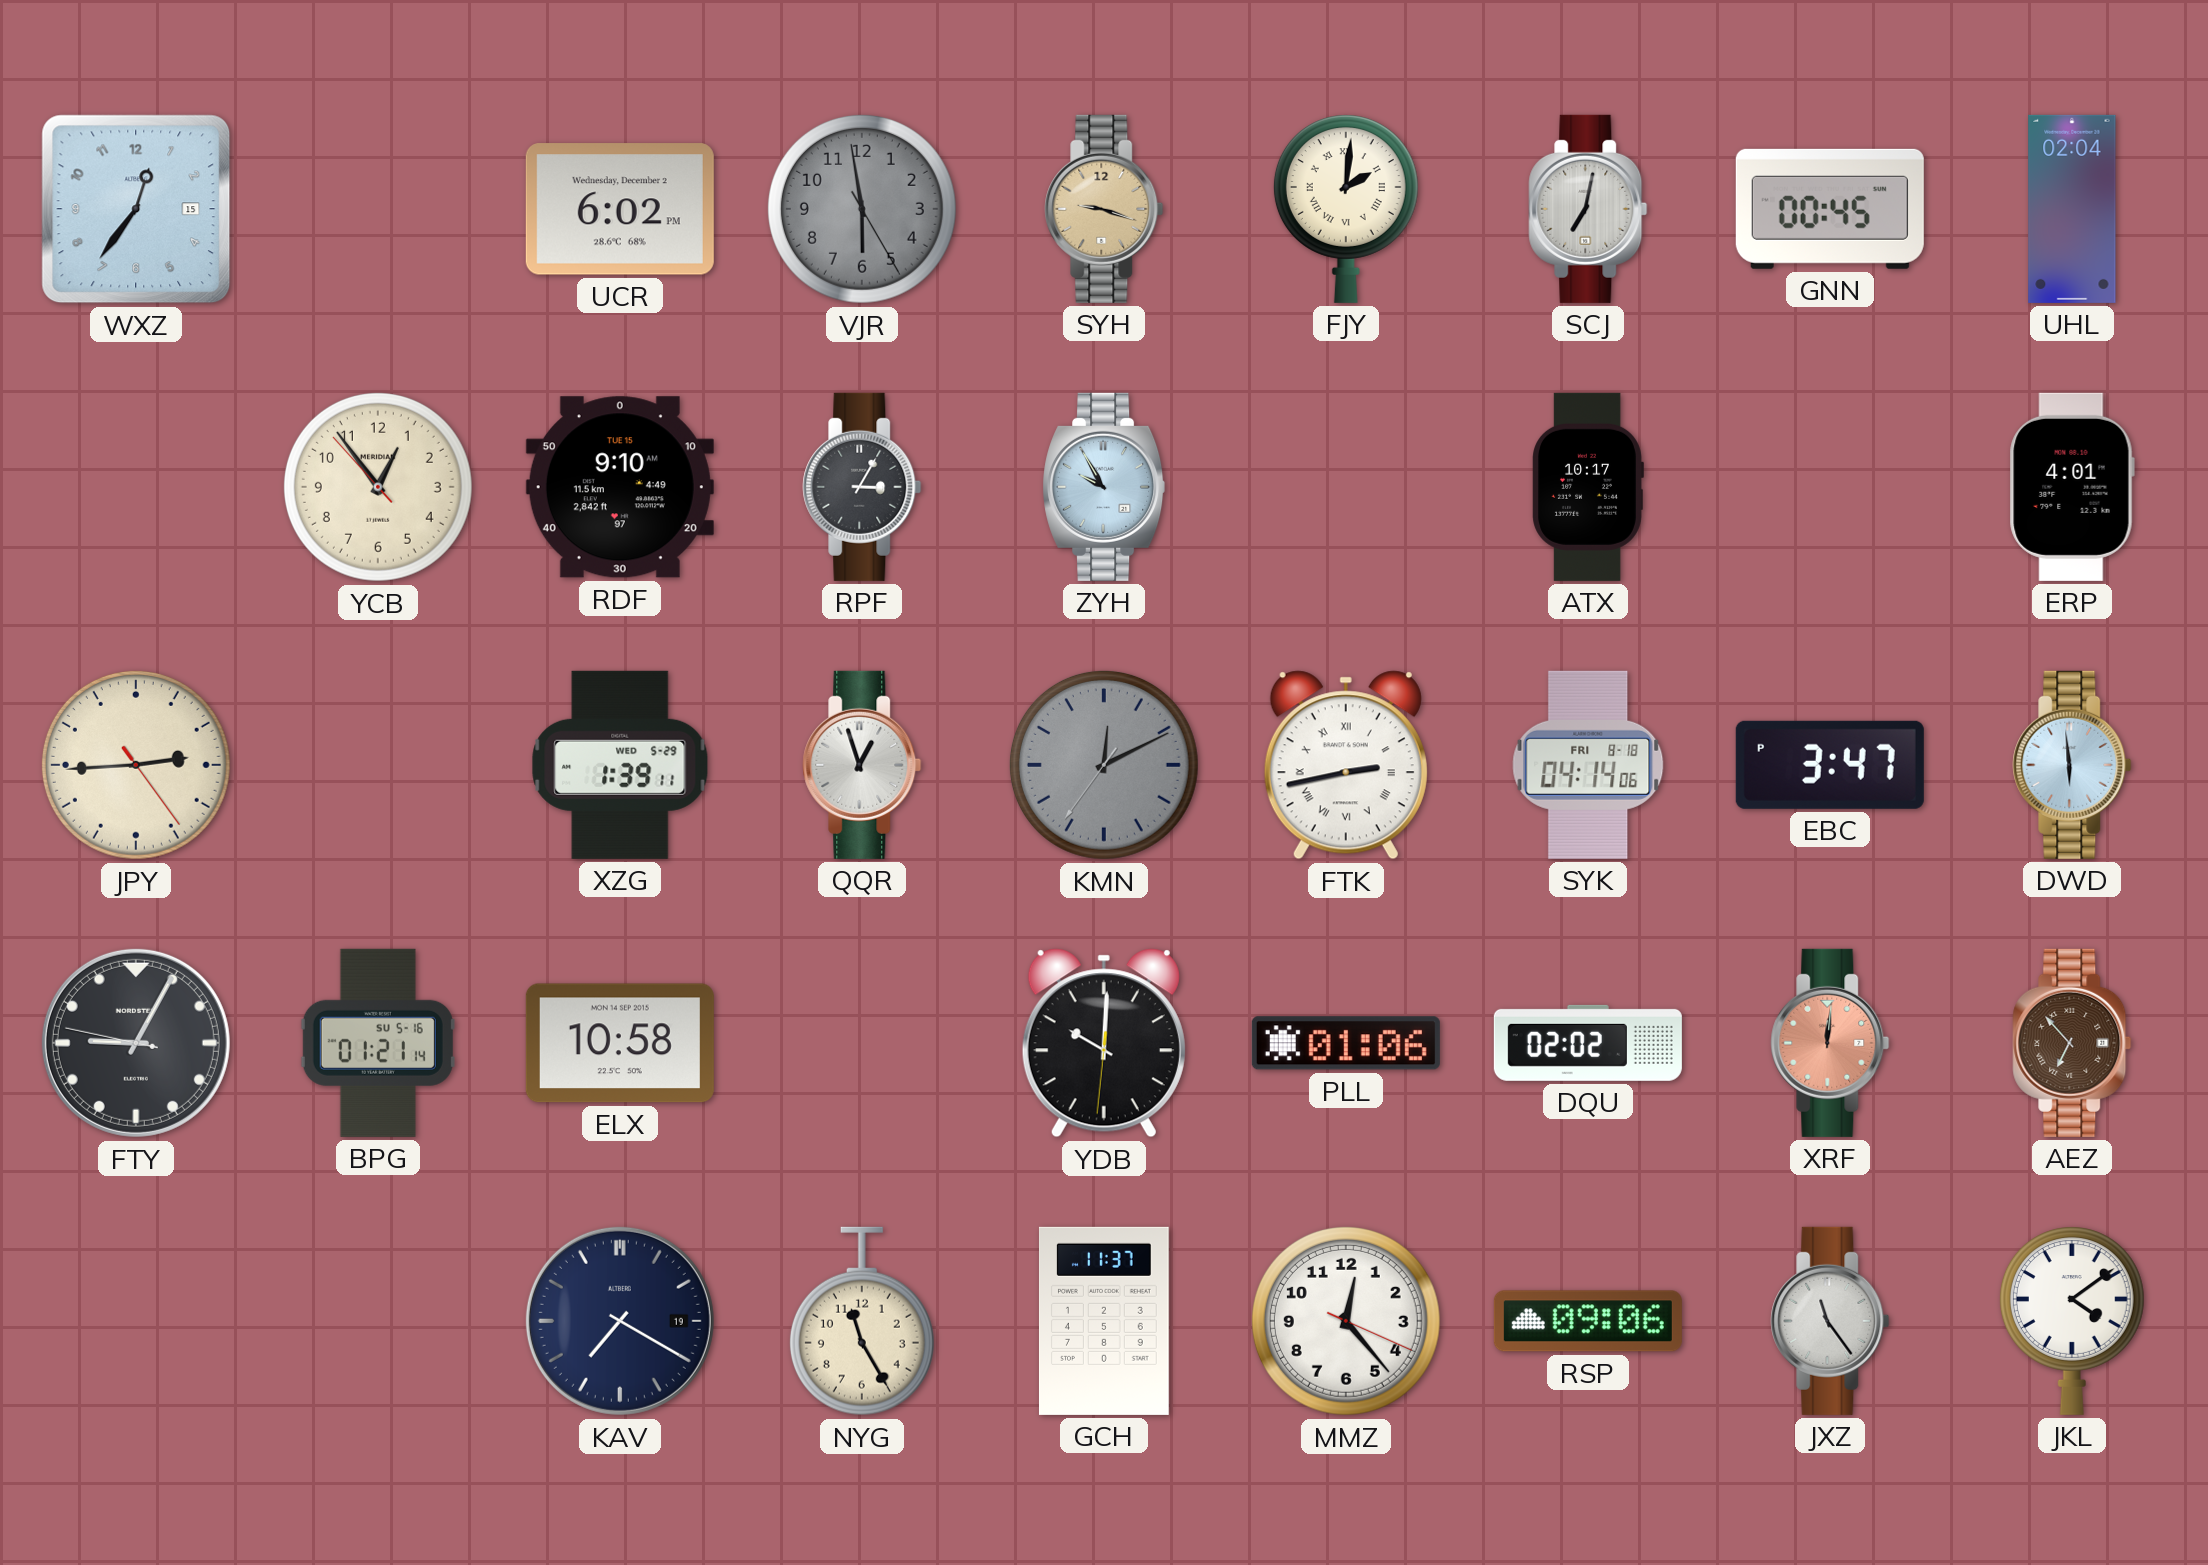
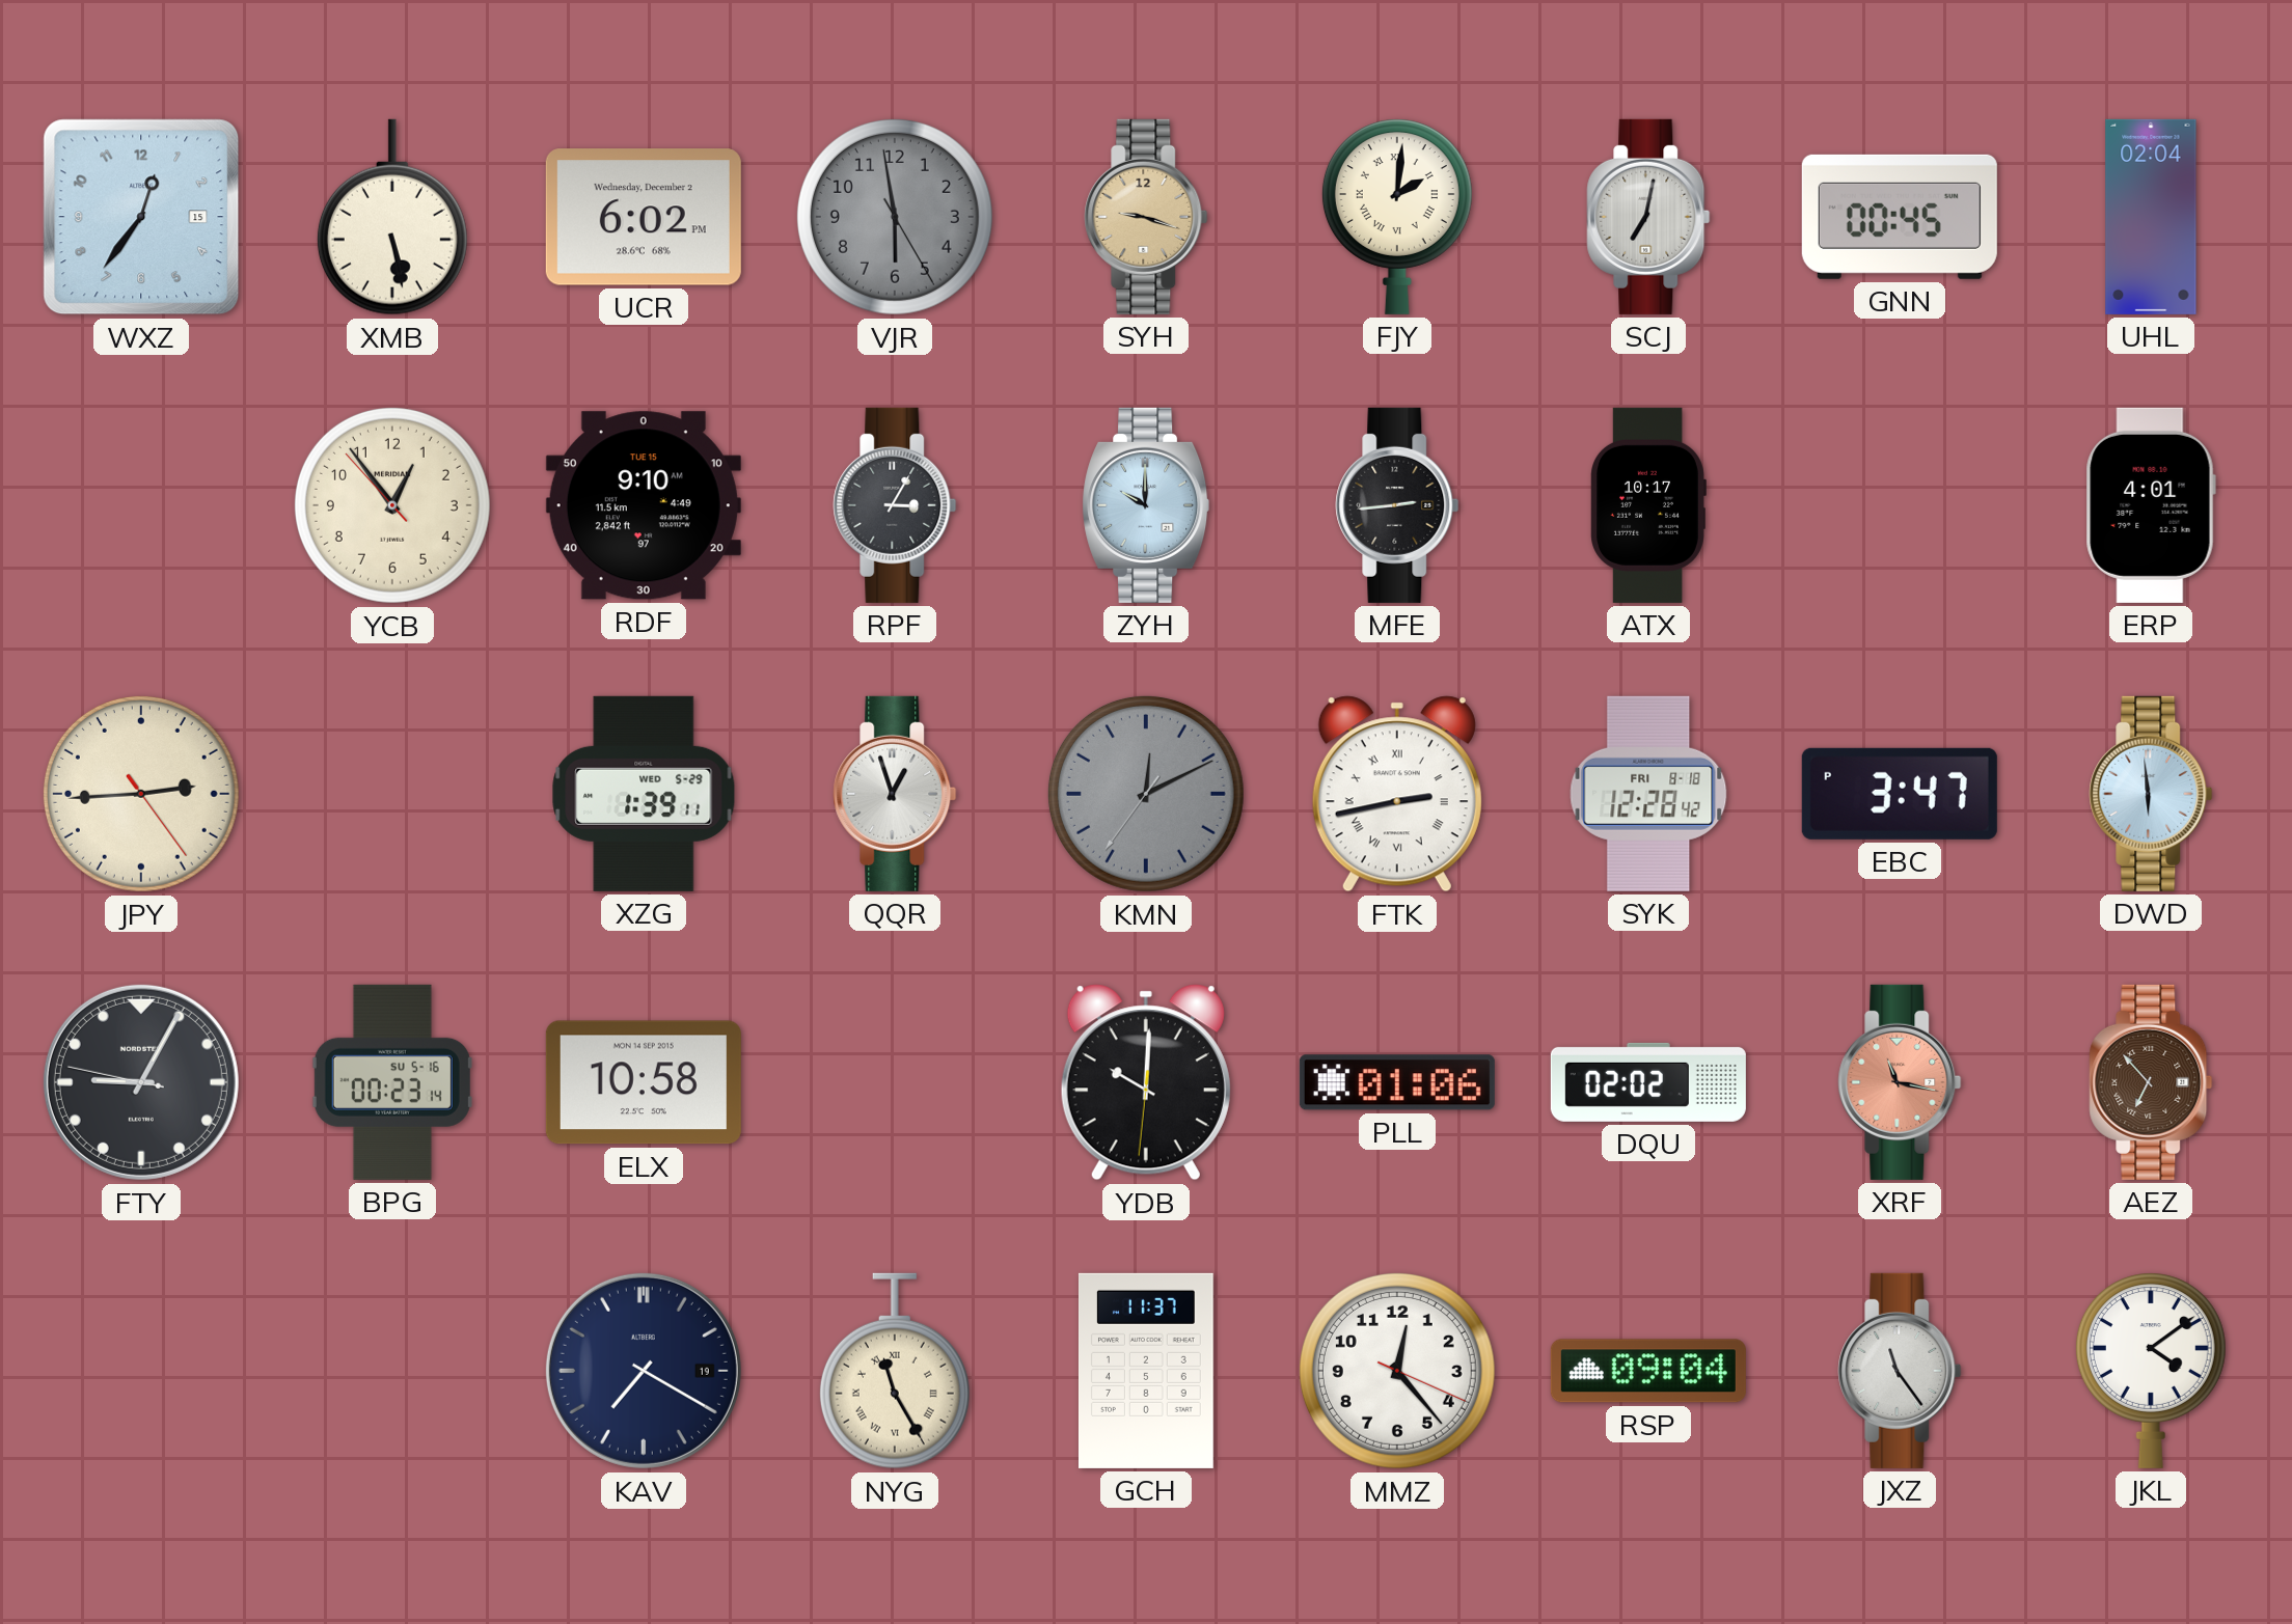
XMB: none -> 5:28
ZYH: 9:55 -> 10:00
MFE: none -> 2:44
SYK: 04:14 -> 12:28
BPG: 01:21 -> 00:23
XRF: 12:01 -> 11:17
NYG numerals: Arabic -> Roman
RSP: 09:06 -> 09:04
